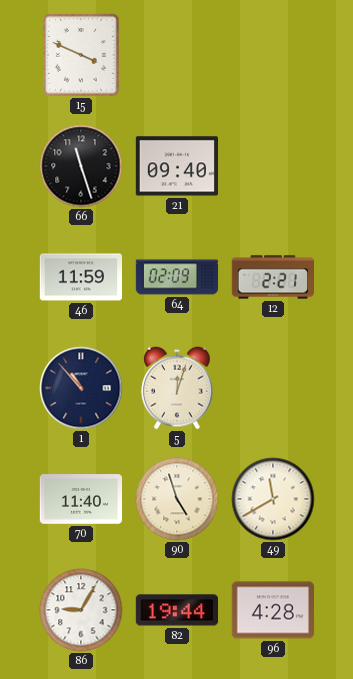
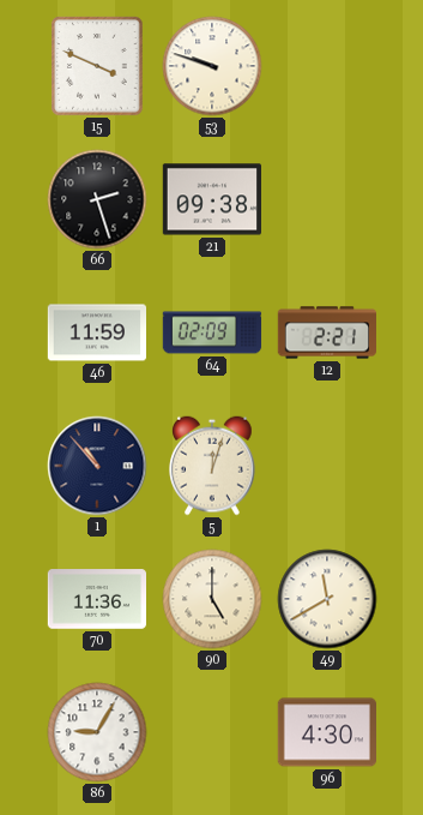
53: none -> 9:48
66: 11:27 -> 2:27
21: 09:40 -> 09:38
70: 11:40 -> 11:36
90: 4:57 -> 5:00
82: 19:44 -> none
96: 4:28 -> 4:30
